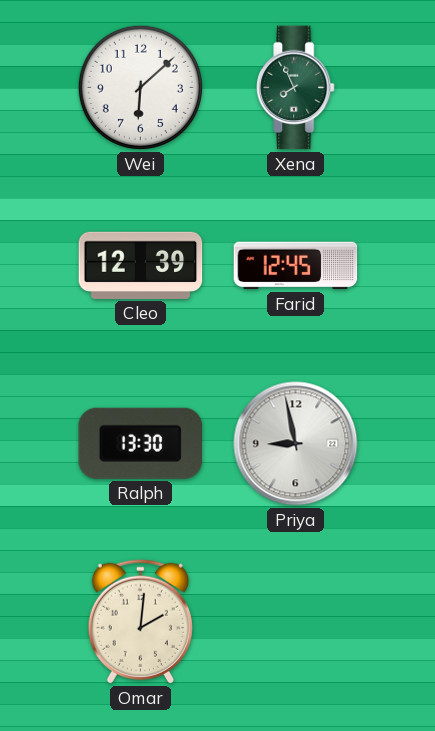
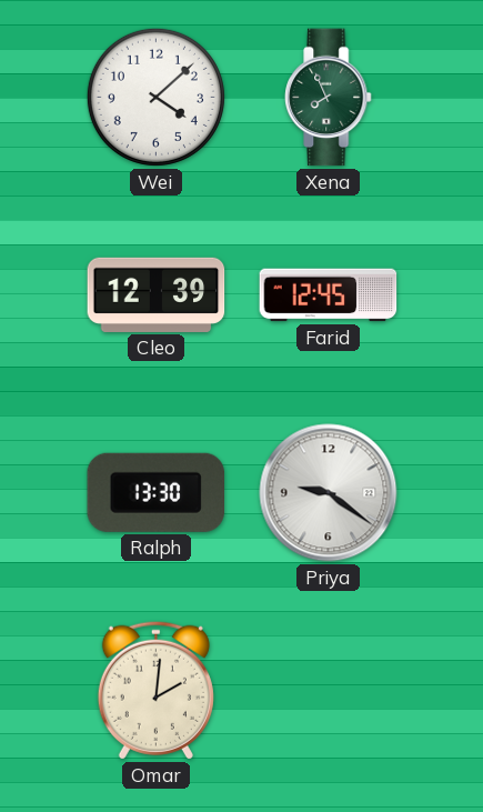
Wei: 6:08 -> 4:08
Priya: 8:58 -> 9:21
